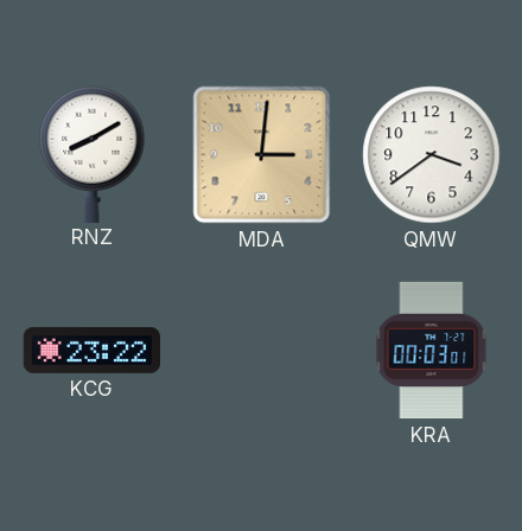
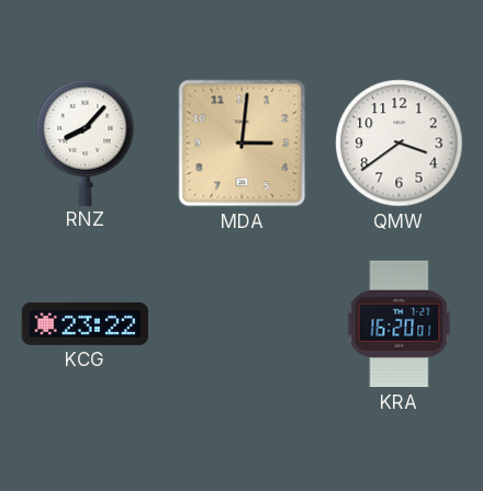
RNZ: 8:10 -> 8:07
KRA: 00:03 -> 16:20
